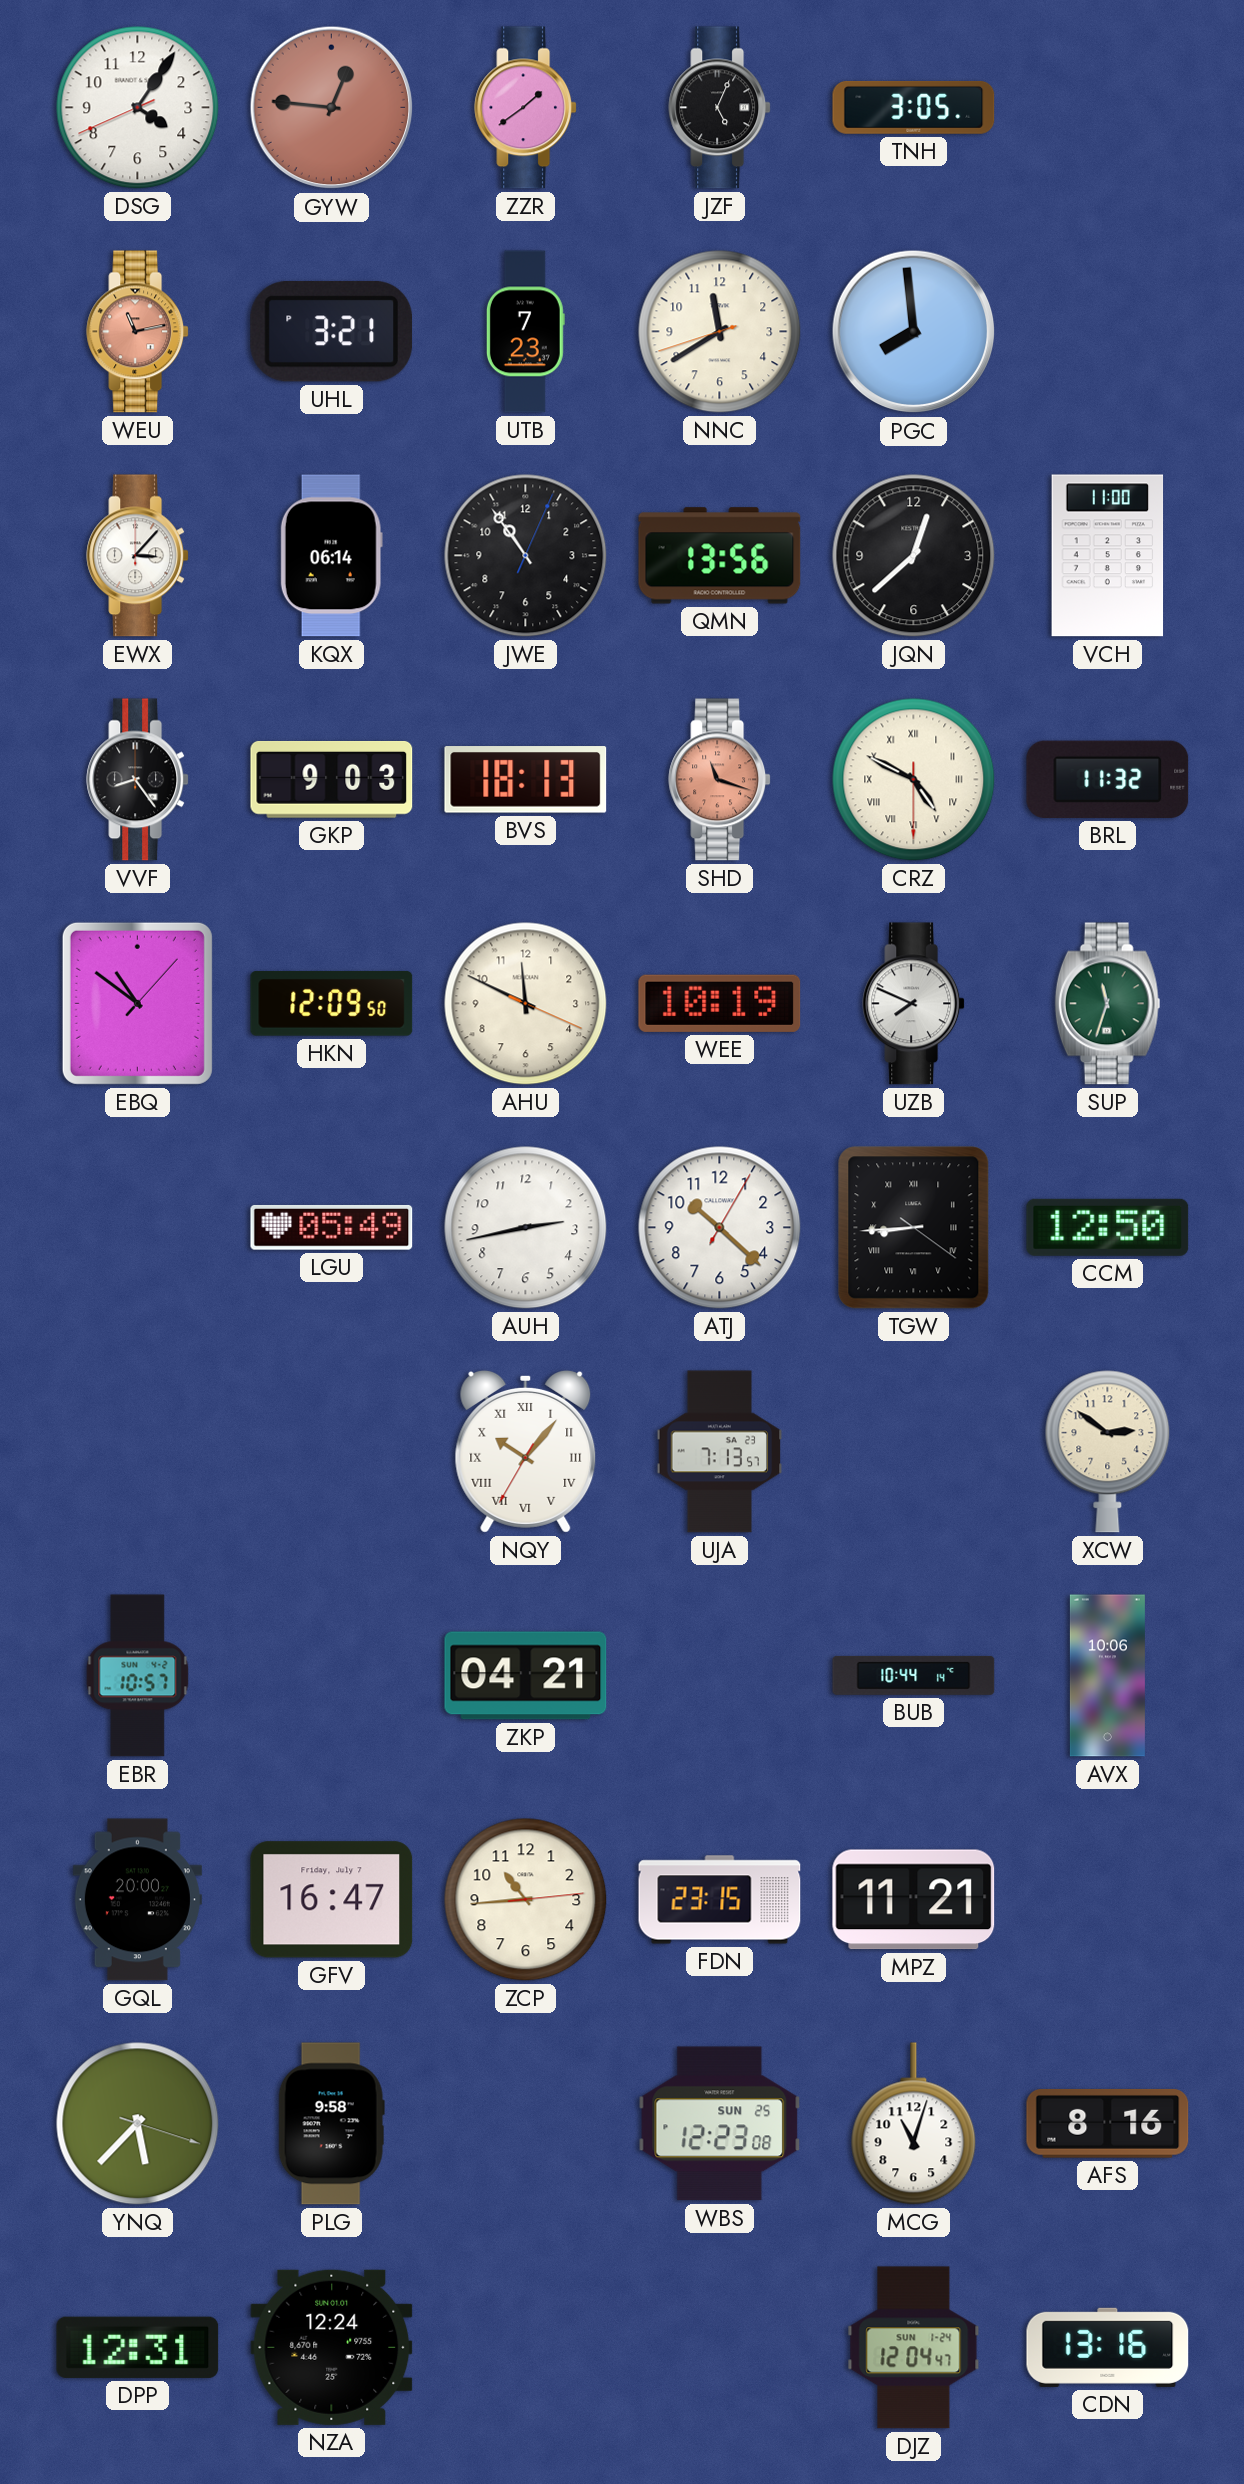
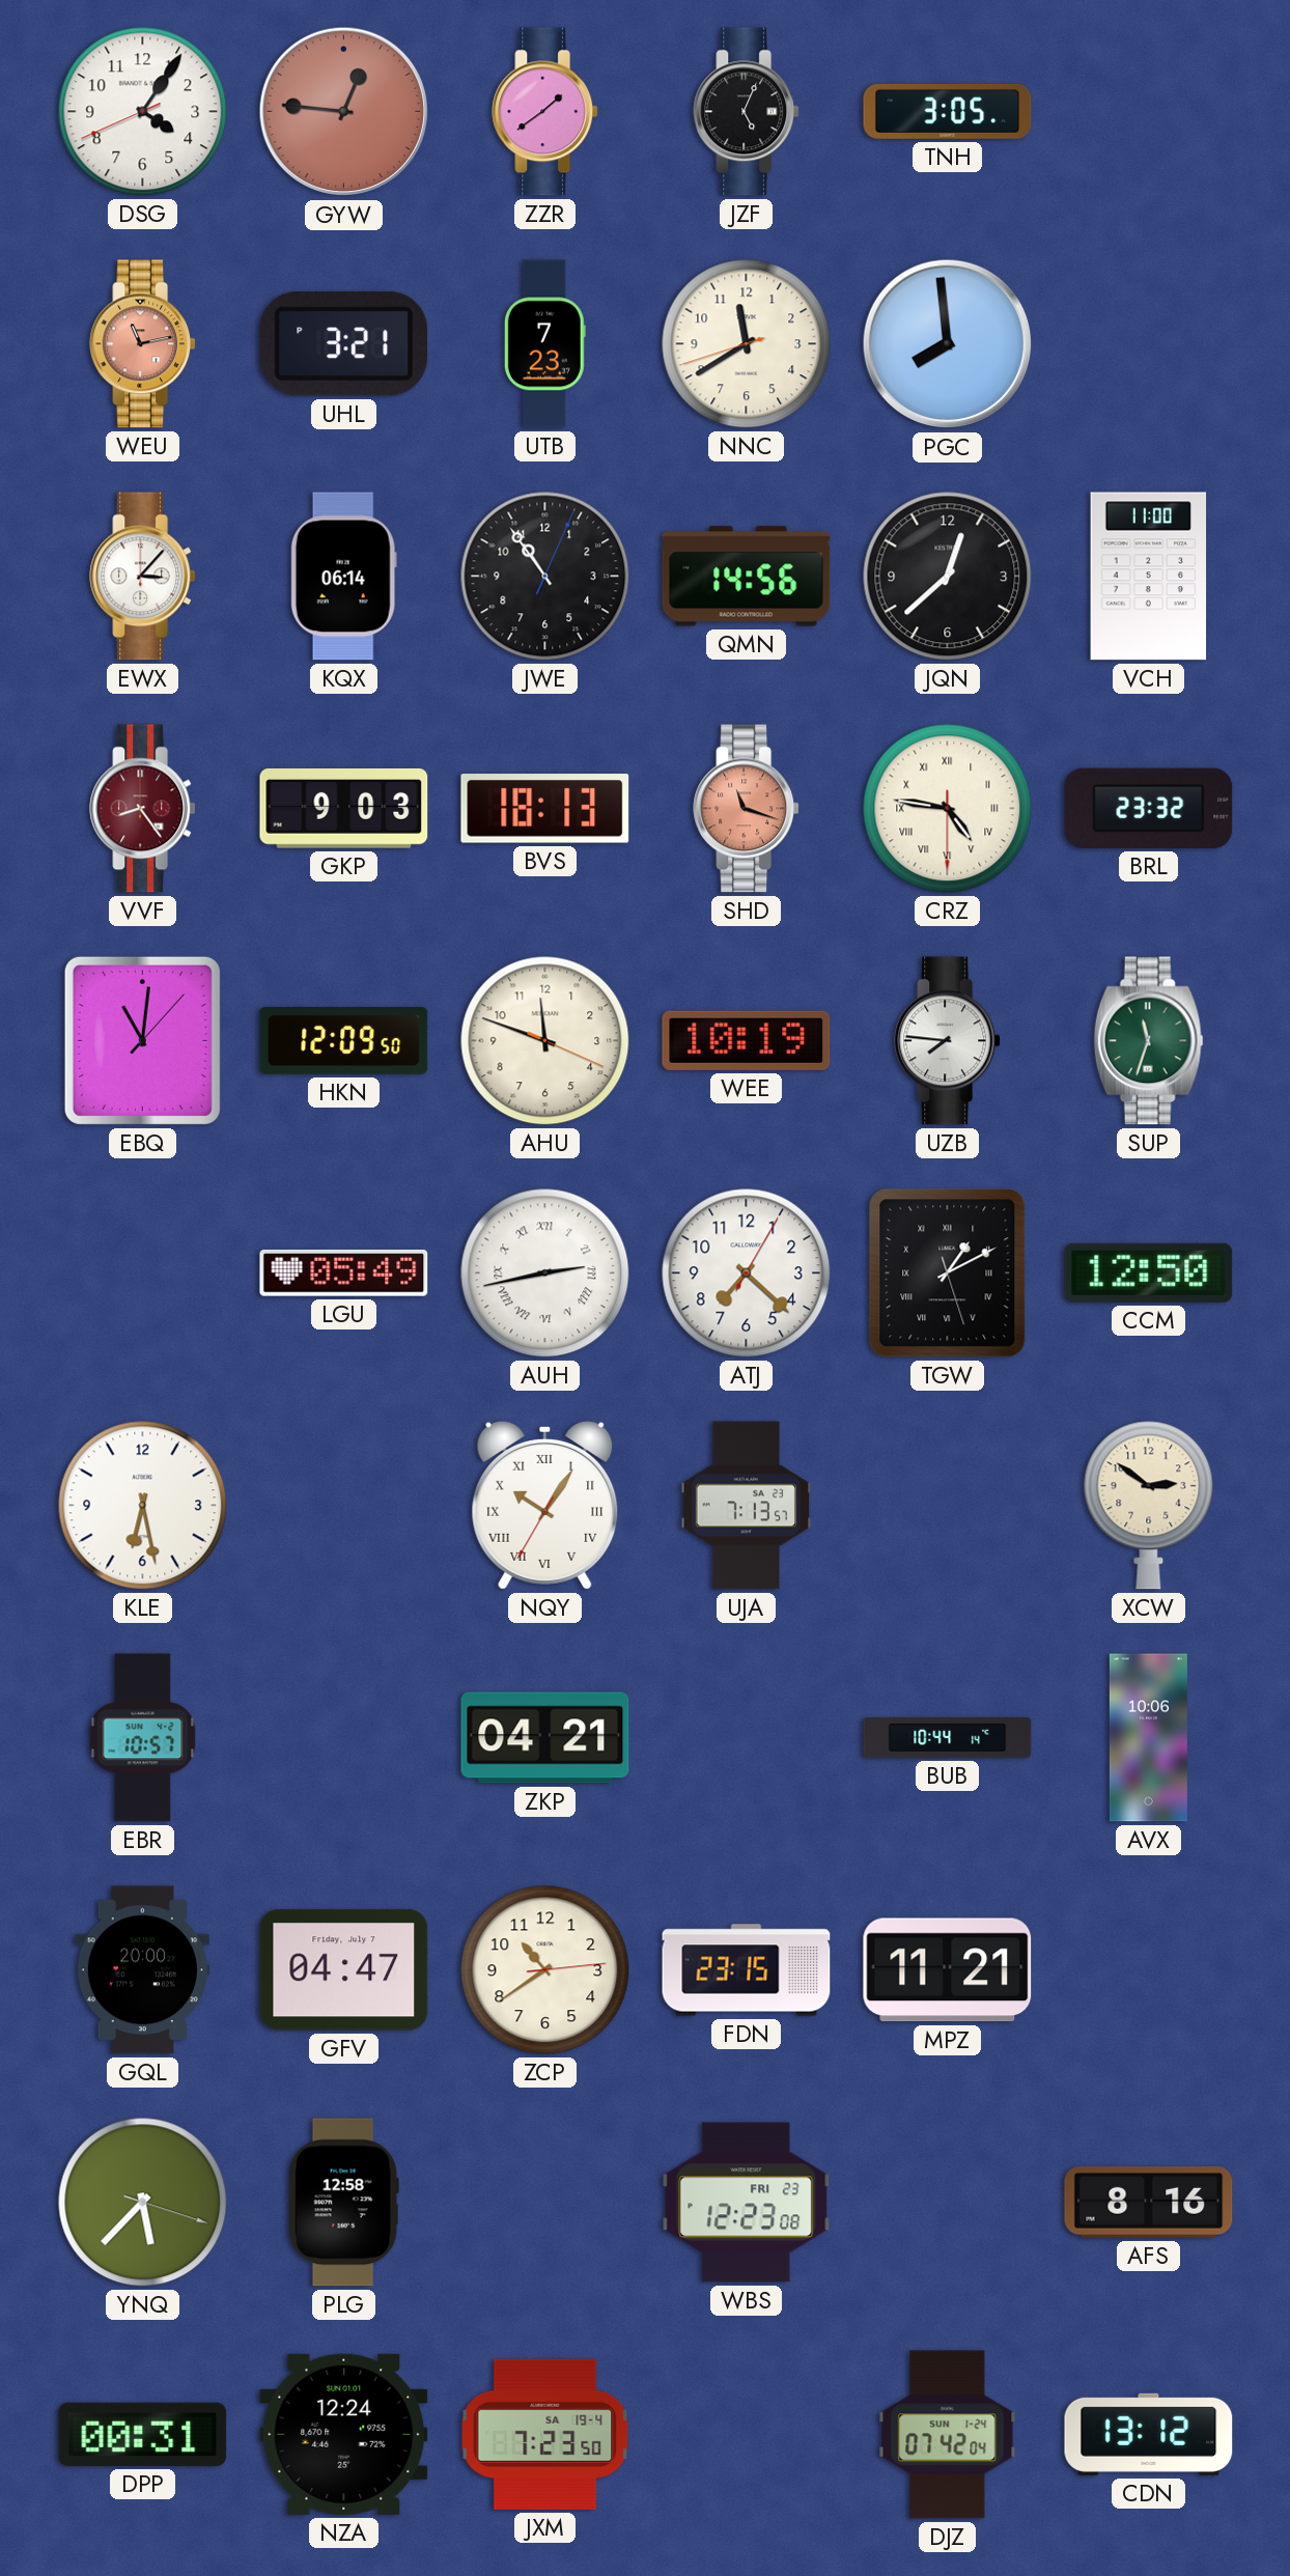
QMN: 13:56 -> 14:56
VVF dial: black -> burgundy
CRZ: 4:49 -> 4:46
BRL: 11:32 -> 23:32
EBQ: 10:51 -> 11:01
AHU: 11:49 -> 11:48
UZB: 7:49 -> 7:46
AUH numerals: Arabic -> Roman
ATJ: 10:22 -> 7:22
TGW: 8:44 -> 1:10
KLE: none -> 6:28
NQY: 10:06 -> 10:05
GFV: 16:47 -> 04:47
ZCP: 10:44 -> 10:39
PLG: 9:58 -> 12:58
WBS date: SUN 25 -> FRI 23
MCG: 11:03 -> none
DPP: 12:31 -> 00:31
JXM: none -> 7:23
DJZ: 12:04 -> 07:42
CDN: 13:16 -> 13:12
